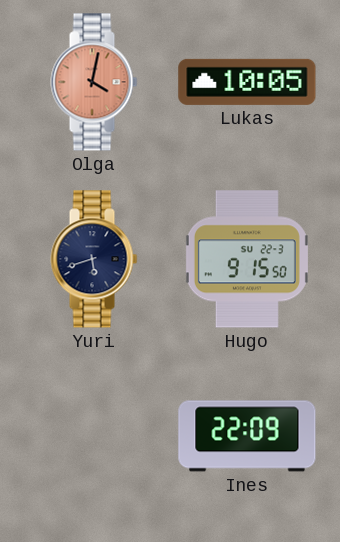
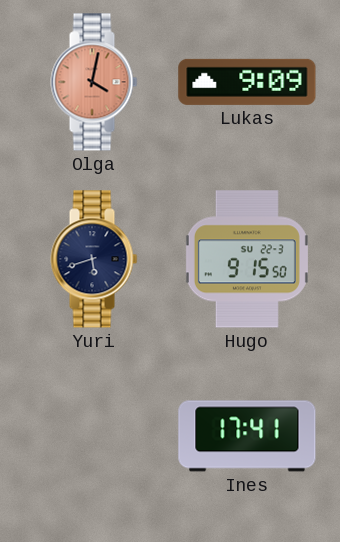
Lukas: 10:05 -> 9:09
Ines: 22:09 -> 17:41
